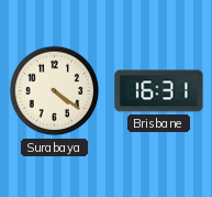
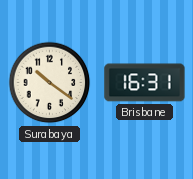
Surabaya: 4:21 -> 10:21
